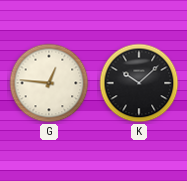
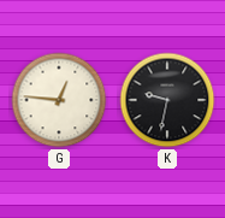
K: 10:08 -> 9:32
